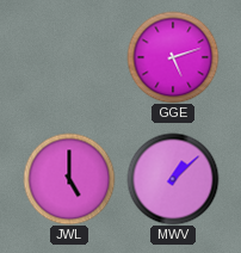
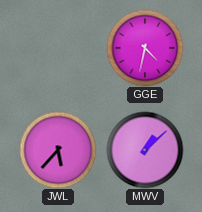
GGE: 5:12 -> 4:32
JWL: 5:00 -> 5:37
